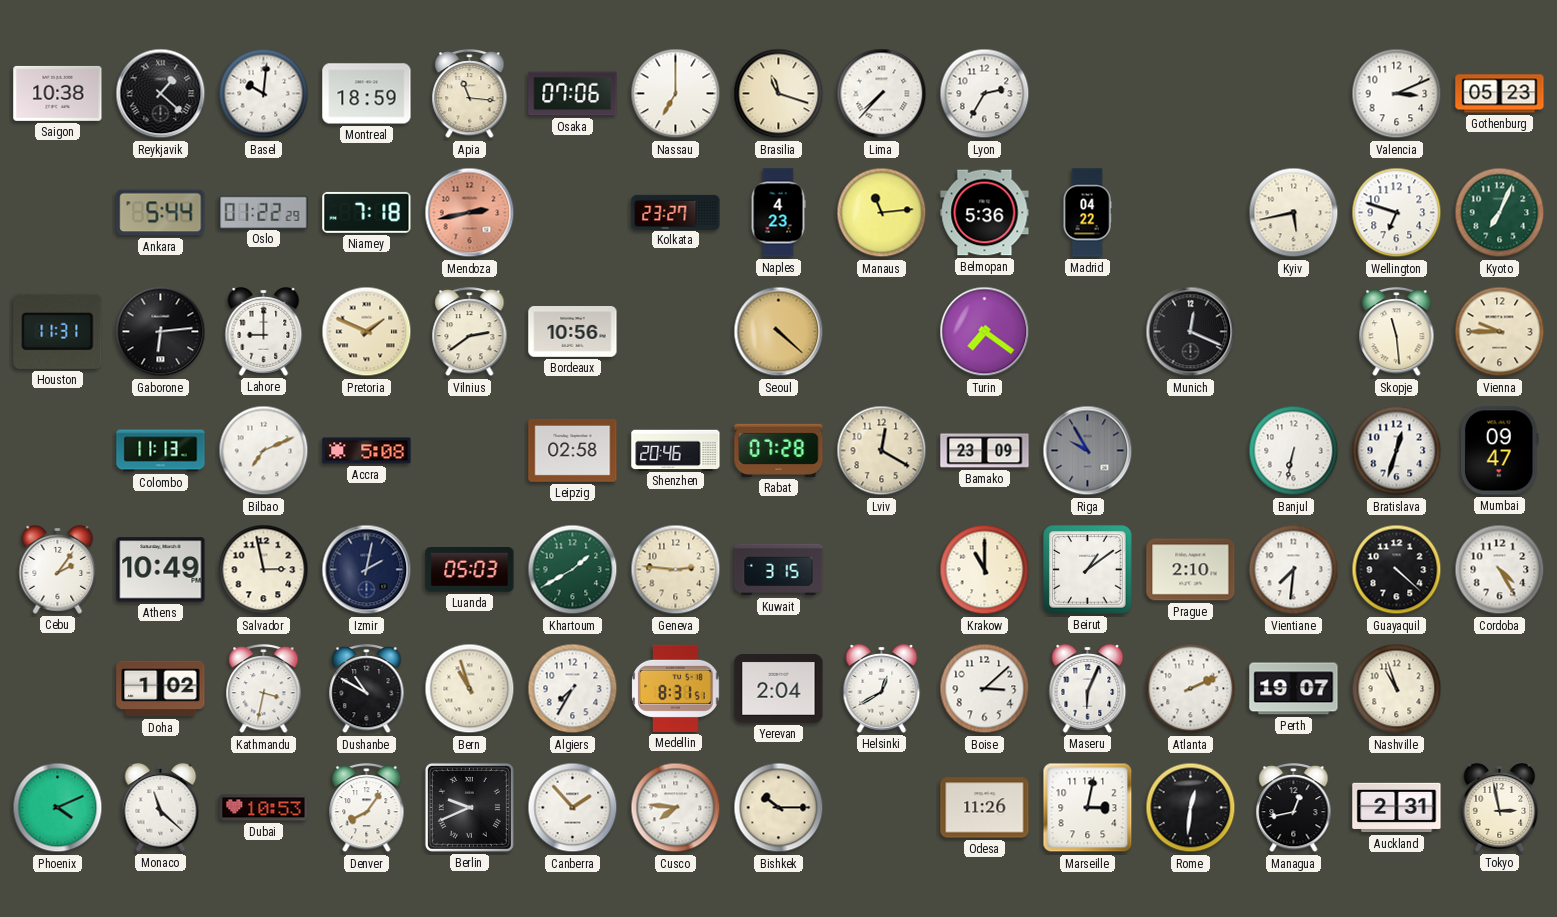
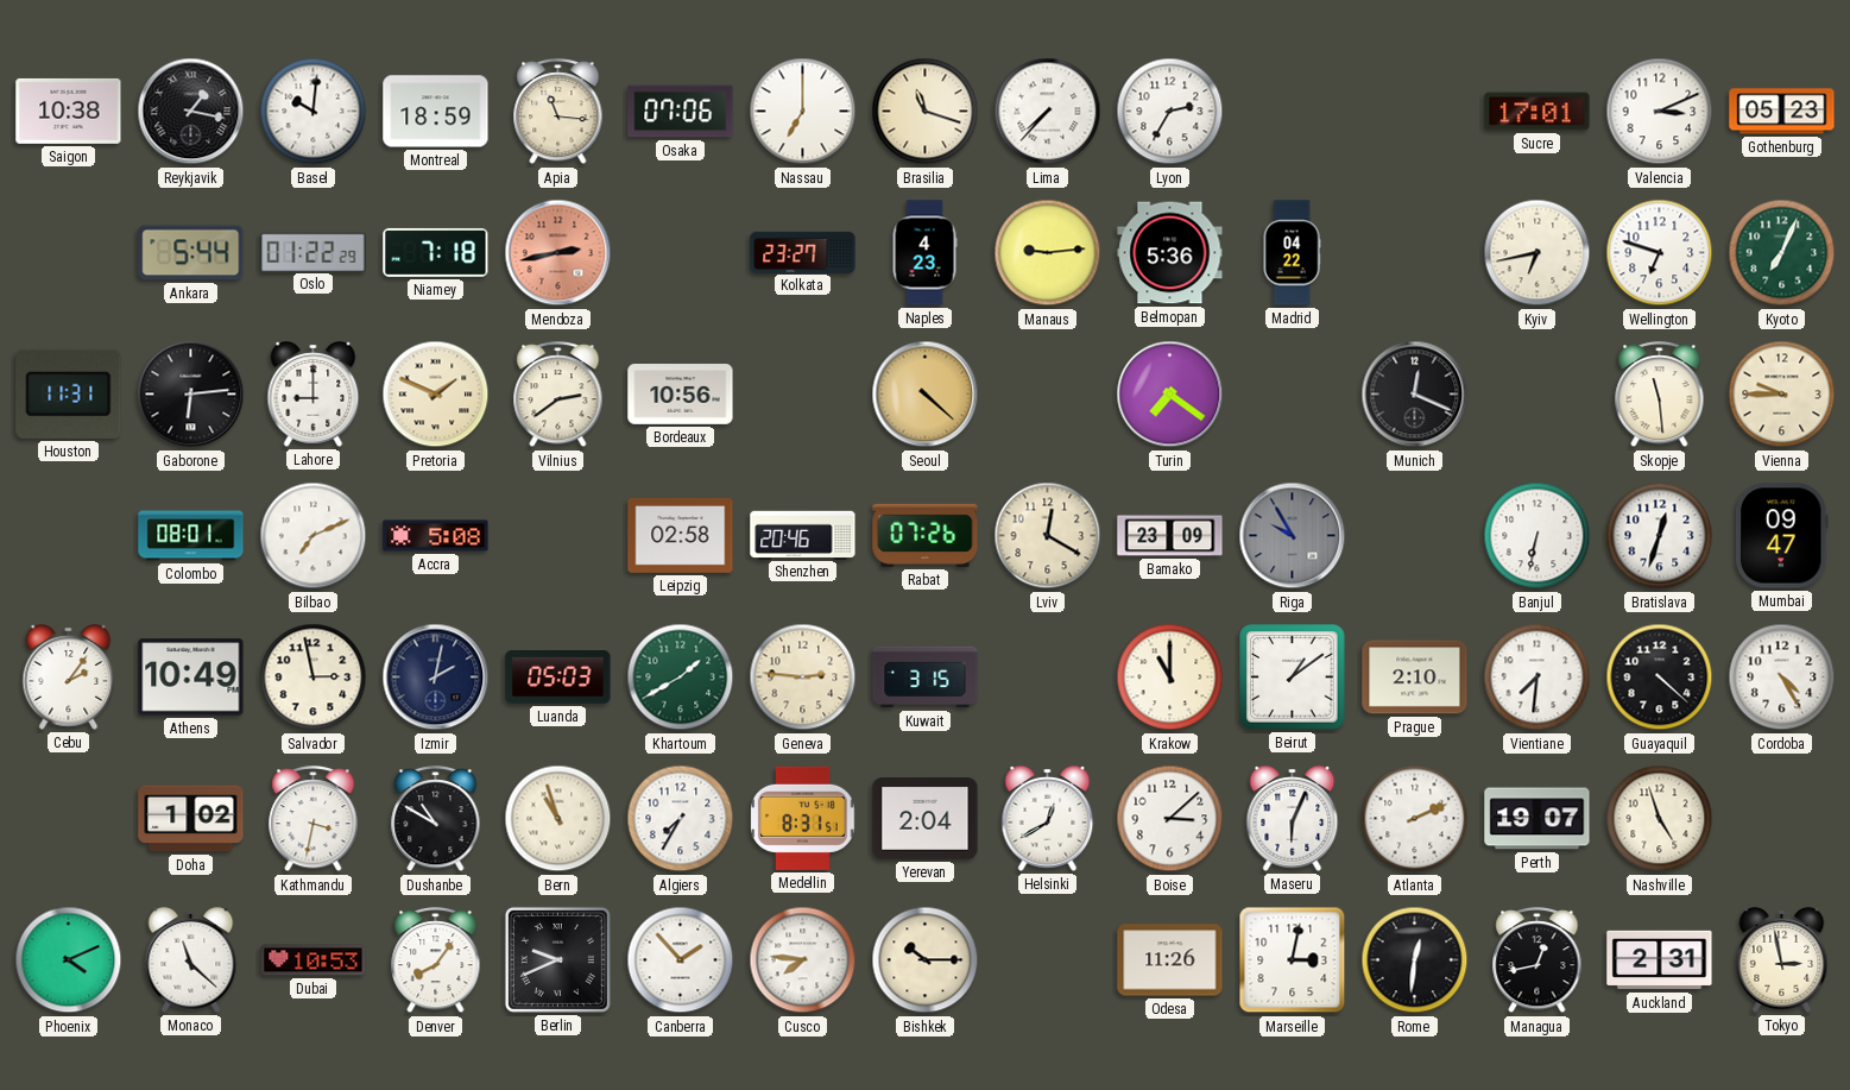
Reykjavik: 1:22 -> 1:17
Sucre: none -> 17:01
Manaus: 11:14 -> 9:14
Kyiv: 5:43 -> 6:43
Colombo: 11:13 -> 08:01
Rabat: 07:28 -> 07:26
Nashville: 10:57 -> 4:57
